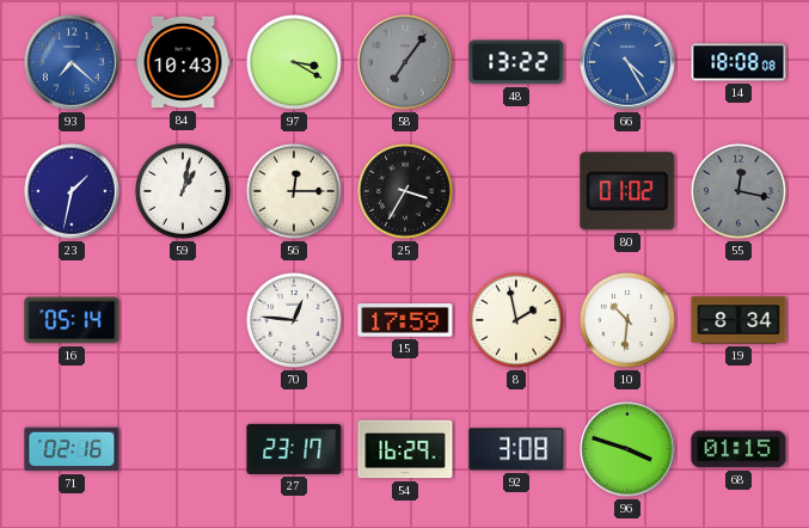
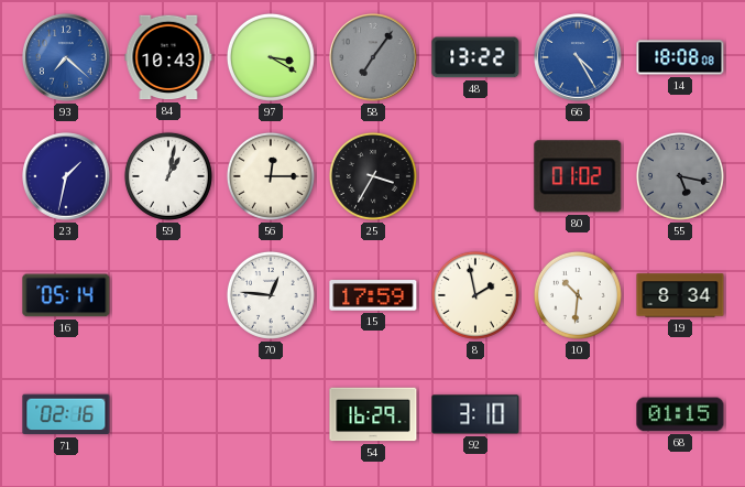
55: 12:17 -> 5:17
27: 23:17 -> none
92: 3:08 -> 3:10
96: 3:48 -> none
